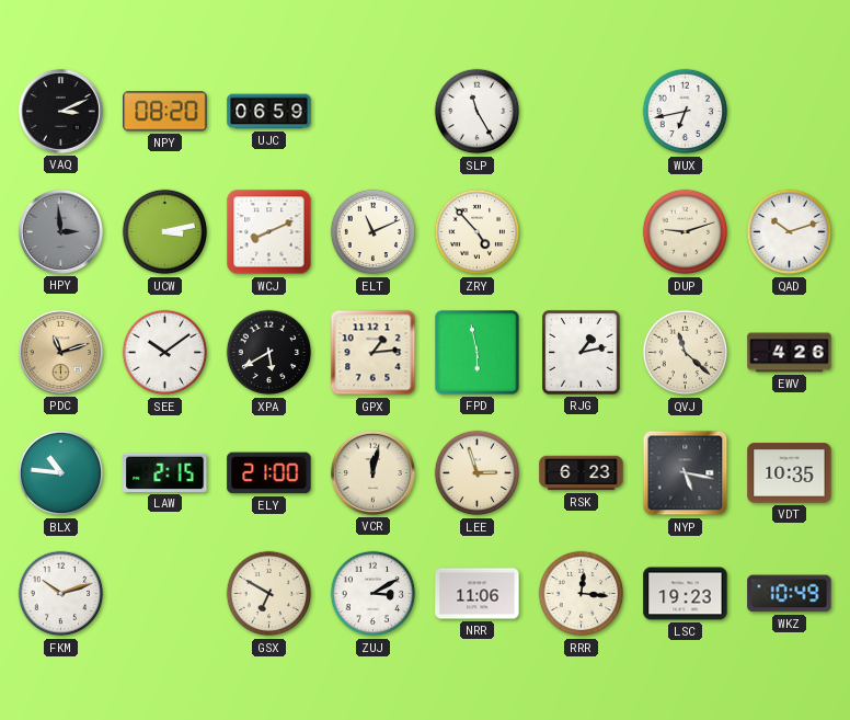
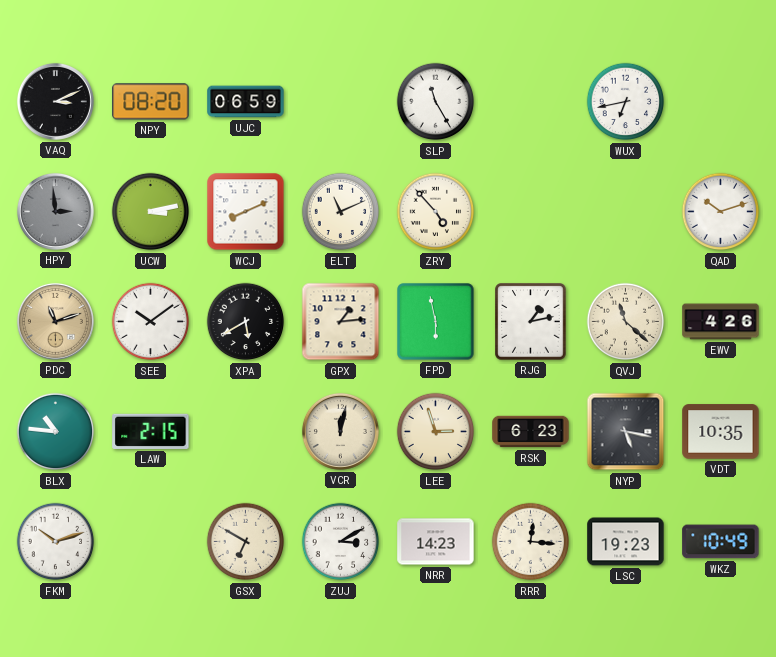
DUP: 9:12 -> none
ELY: 21:00 -> none
NRR: 11:06 -> 14:23
